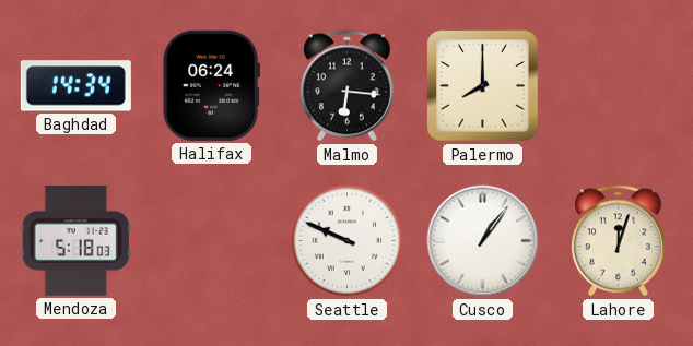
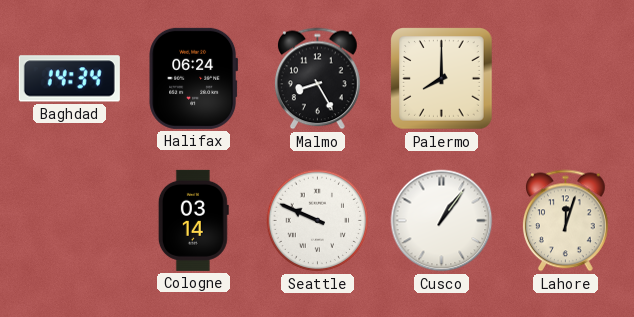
Malmo: 6:16 -> 8:25
Mendoza: 5:18 -> none
Cologne: none -> 03:14
